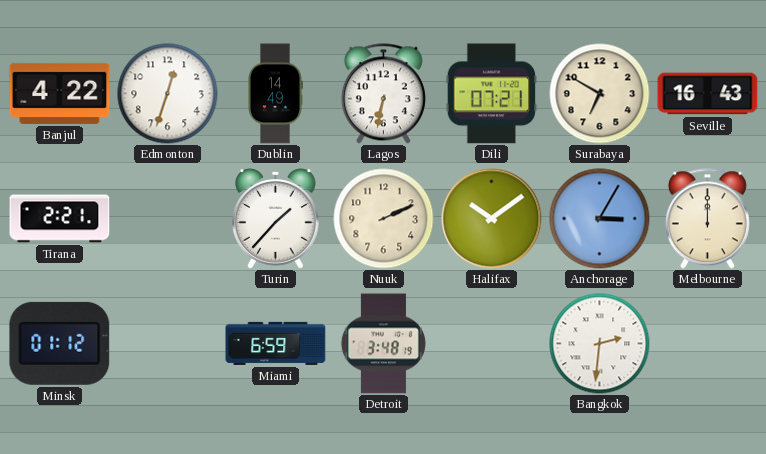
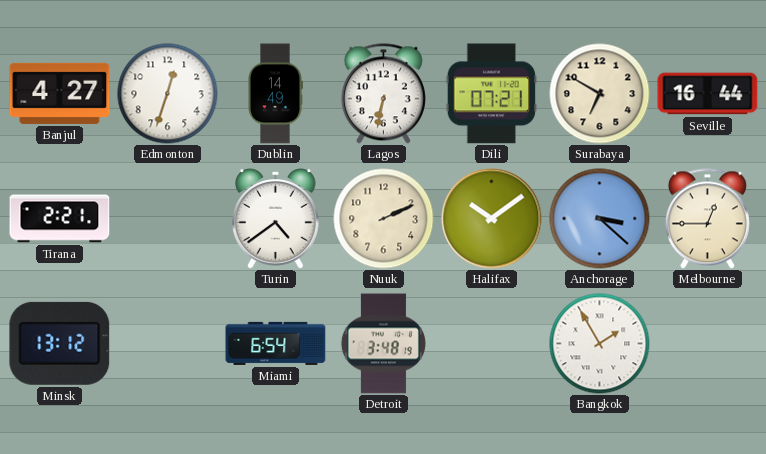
Banjul: 4:22 -> 4:27
Seville: 16:43 -> 16:44
Turin: 1:37 -> 4:39
Anchorage: 3:05 -> 3:22
Melbourne: 12:00 -> 12:45
Minsk: 01:12 -> 13:12
Miami: 6:59 -> 6:54
Bangkok: 2:31 -> 1:55
